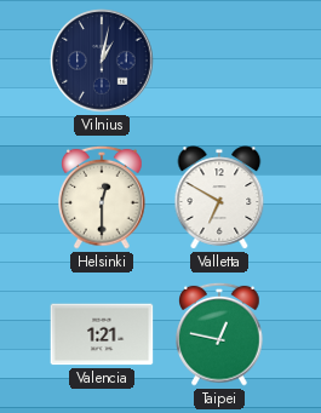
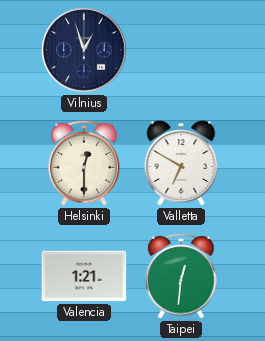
Vilnius: 1:02 -> 12:57
Taipei: 12:47 -> 12:31
